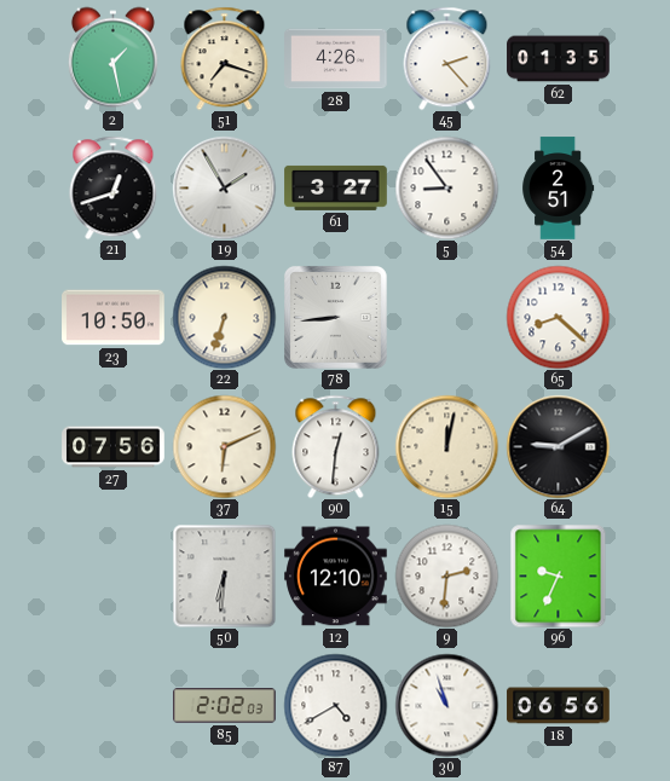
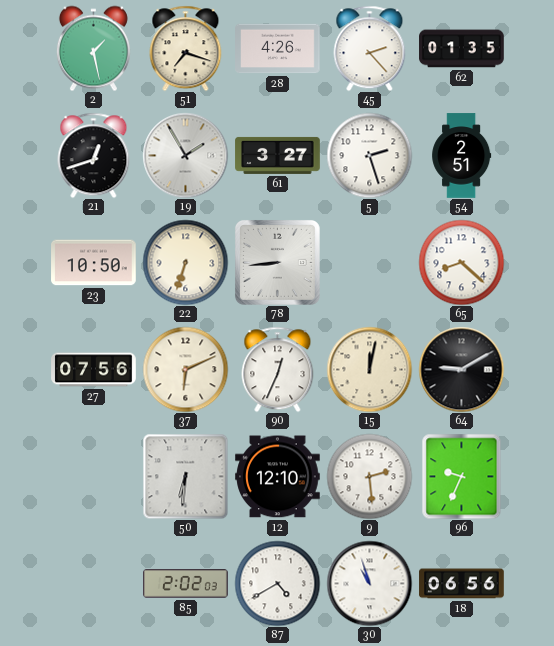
5: 8:54 -> 2:27
90: 12:31 -> 12:34
9: 2:31 -> 2:29
